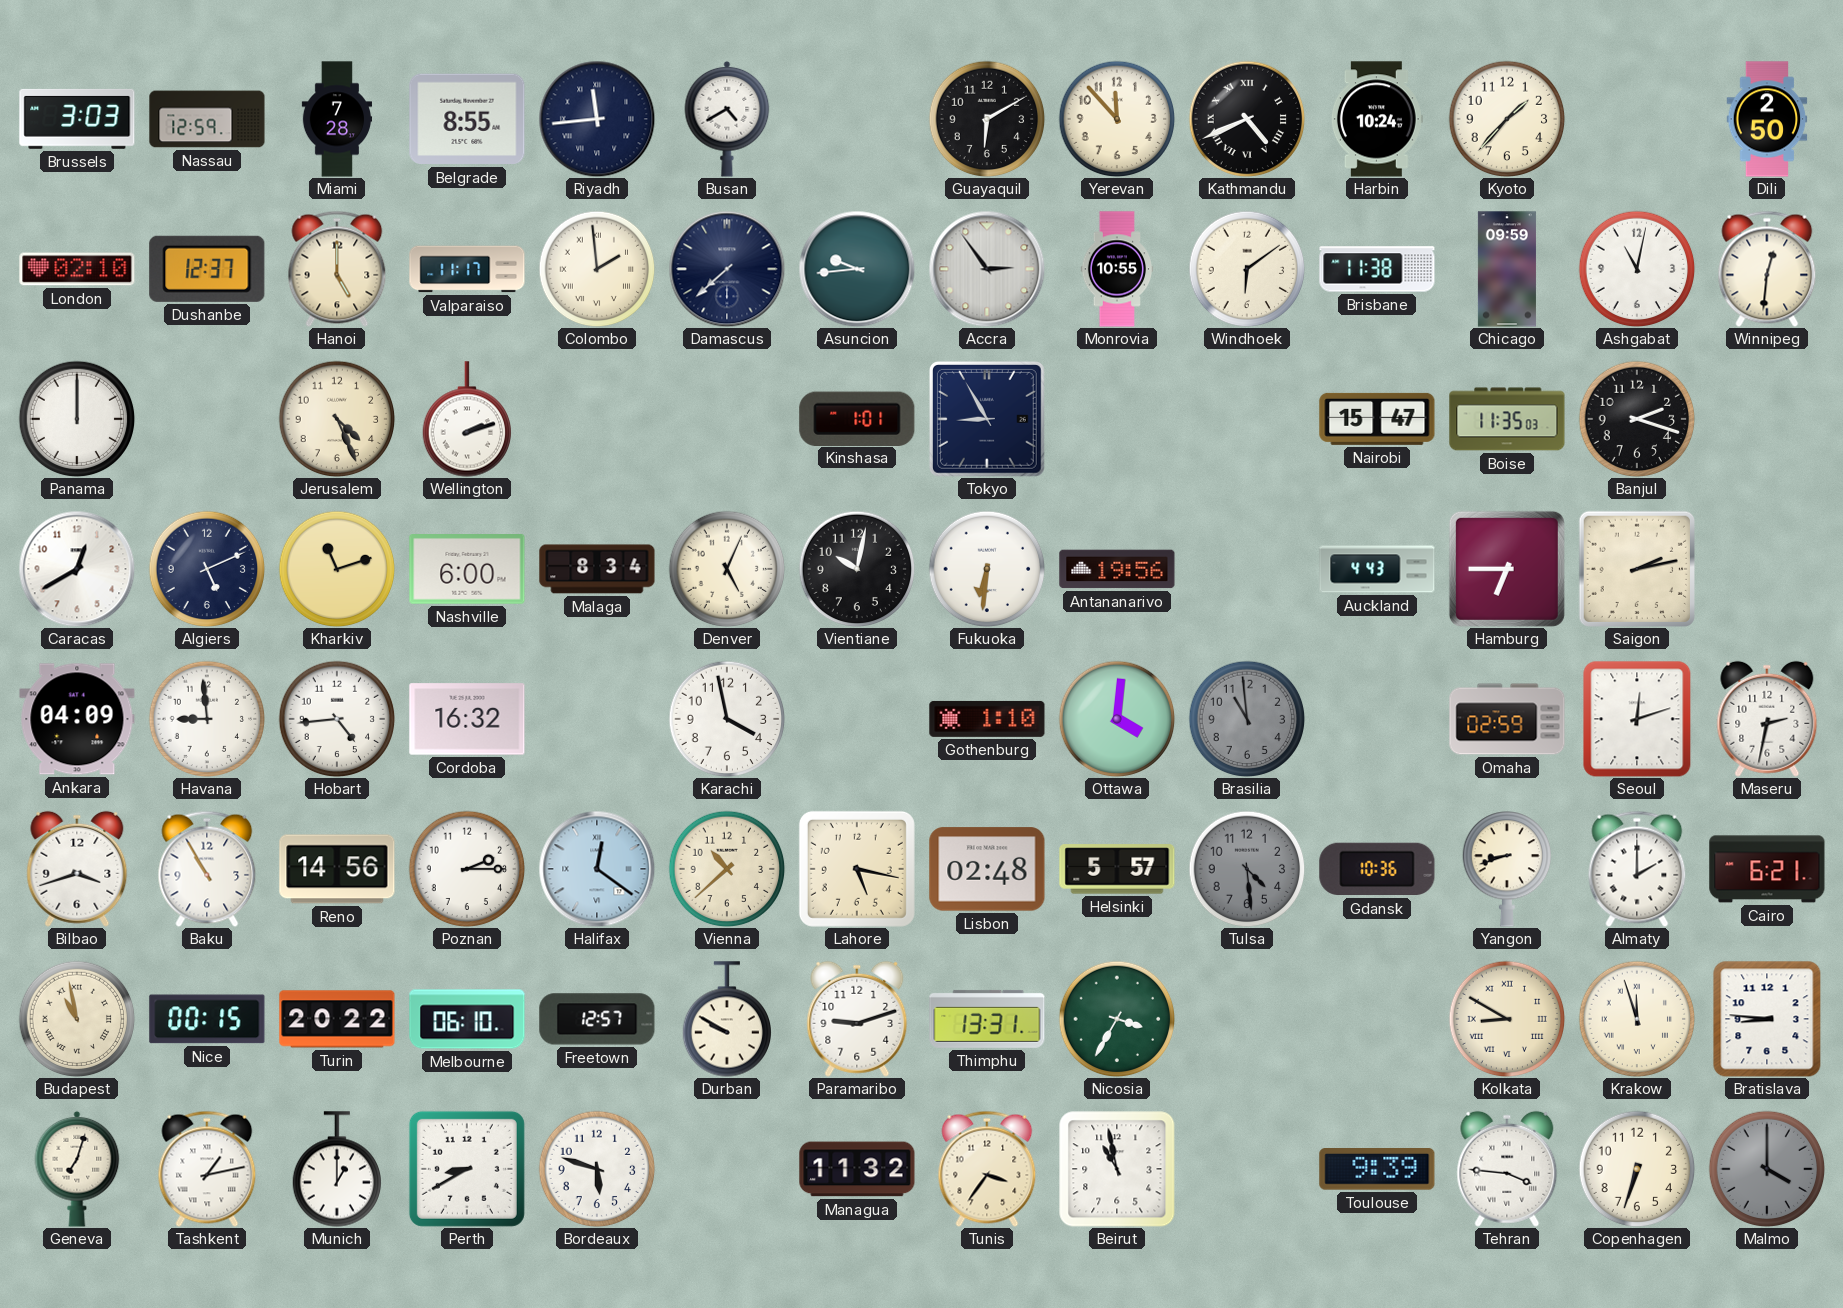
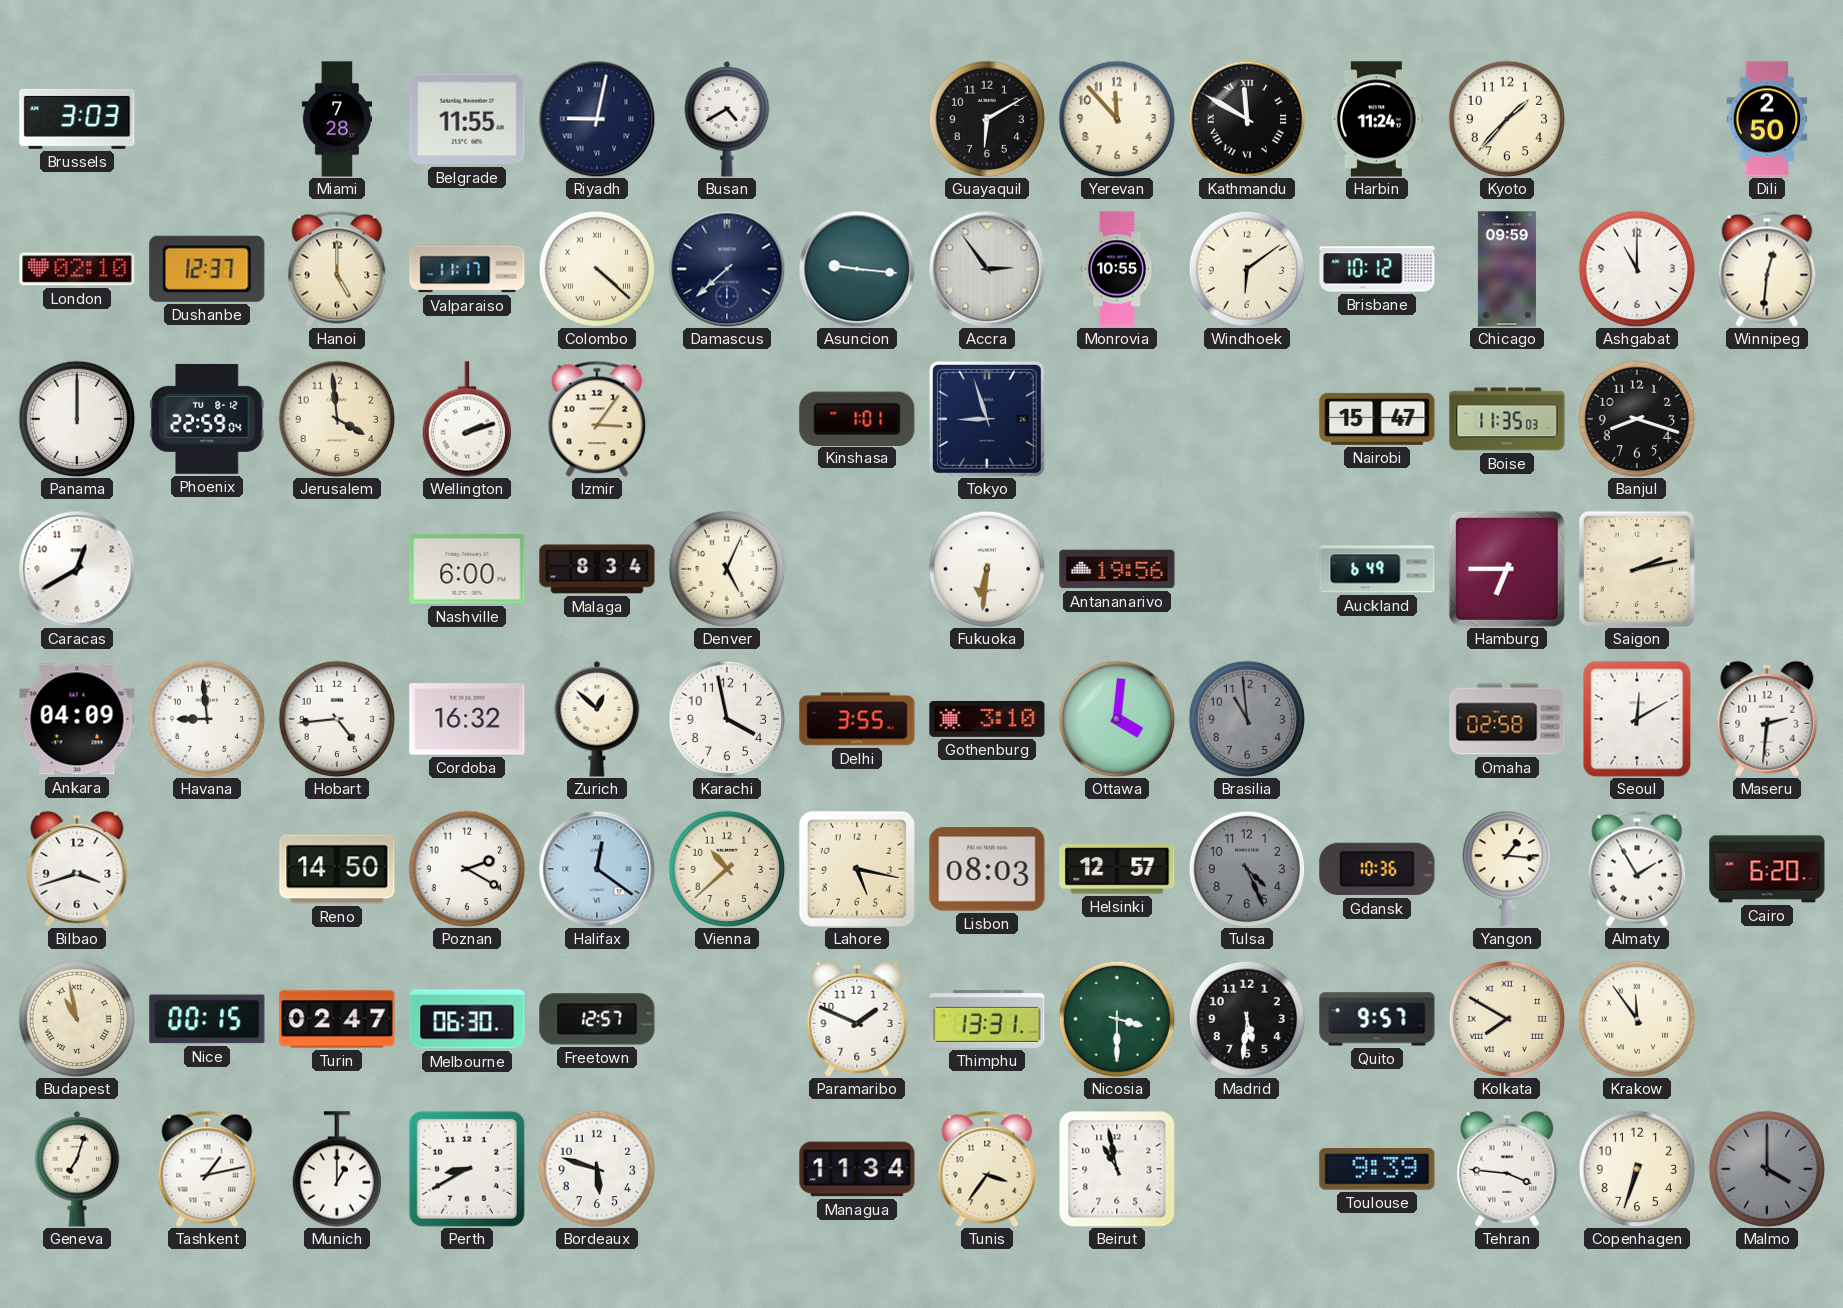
Nassau: 12:59 -> none
Belgrade: 8:55 -> 11:55
Riyadh: 11:44 -> 9:02
Kathmandu: 4:41 -> 11:50
Harbin: 10:24 -> 11:24
Colombo: 1:59 -> 4:22
Asuncion: 9:44 -> 9:16
Brisbane: 11:38 -> 10:12
Ashgabat: 11:02 -> 11:00
Phoenix: none -> 22:59
Jerusalem: 4:26 -> 3:59
Izmir: none -> 3:06
Tokyo: 8:55 -> 8:57
Banjul: 2:18 -> 8:18
Algiers: 5:11 -> none
Kharkiv: 11:12 -> none
Vientiane: 10:02 -> none
Auckland: 4:43 -> 6:49
Zurich: none -> 12:52
Delhi: none -> 3:55
Gothenburg: 1:10 -> 3:10
Omaha: 02:59 -> 02:58
Seoul: 12:12 -> 12:10
Maseru: 2:32 -> 2:31
Baku: 10:55 -> none
Reno: 14:56 -> 14:50
Poznan: 2:15 -> 2:20
Lisbon: 02:48 -> 08:03
Helsinki: 5:57 -> 12:57
Tulsa: 4:29 -> 4:26
Yangon: 8:42 -> 1:16
Almaty: 2:00 -> 1:55
Cairo: 6:21 -> 6:20
Turin: 20:22 -> 02:47
Melbourne: 06:10 -> 06:30
Durban: 9:50 -> none
Paramaribo: 9:12 -> 1:49
Nicosia: 3:35 -> 3:30
Madrid: none -> 5:31
Quito: none -> 9:57
Kolkata: 8:50 -> 7:50
Krakow: 11:57 -> 11:54
Bratislava: 8:46 -> none
Managua: 11:32 -> 11:34
